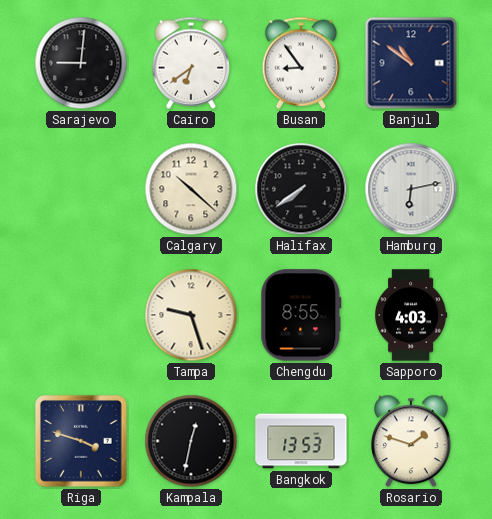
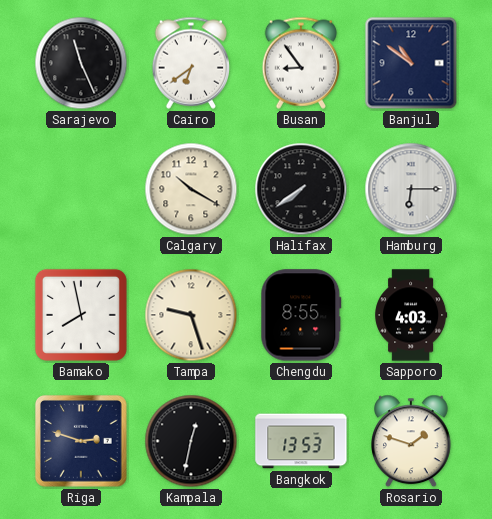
Sarajevo: 9:01 -> 11:26
Calgary: 10:22 -> 10:20
Hamburg: 6:13 -> 6:15
Bamako: none -> 7:58
Riga: 3:48 -> 2:48
